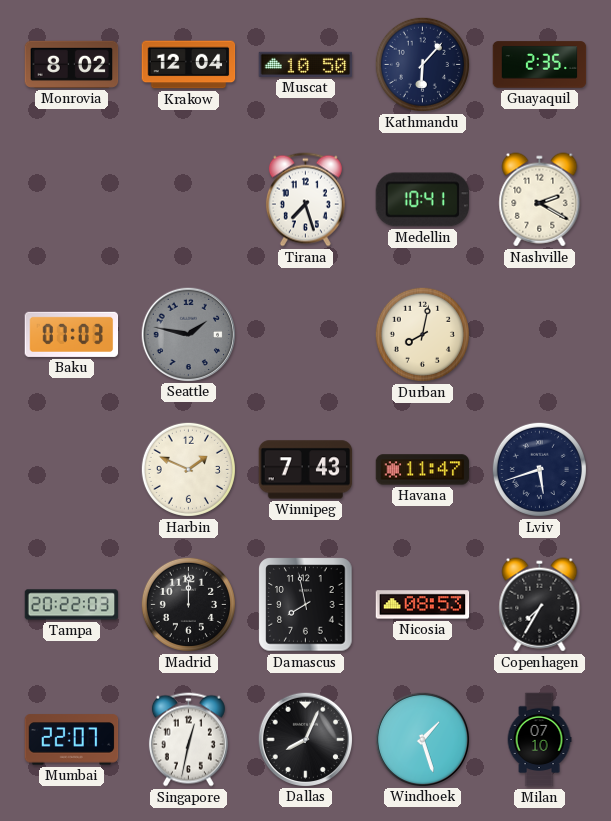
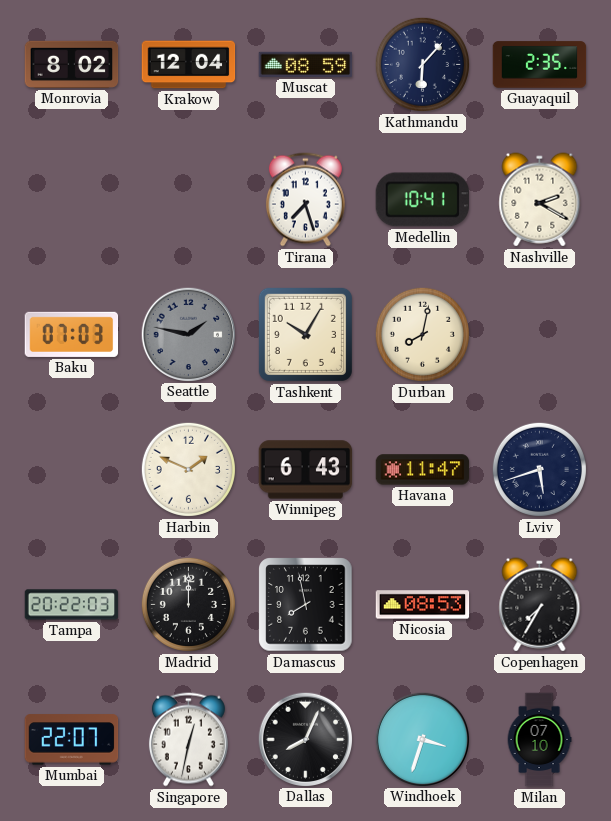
Muscat: 10:50 -> 08:59
Tashkent: none -> 10:05
Winnipeg: 7:43 -> 6:43
Windhoek: 1:27 -> 3:33
